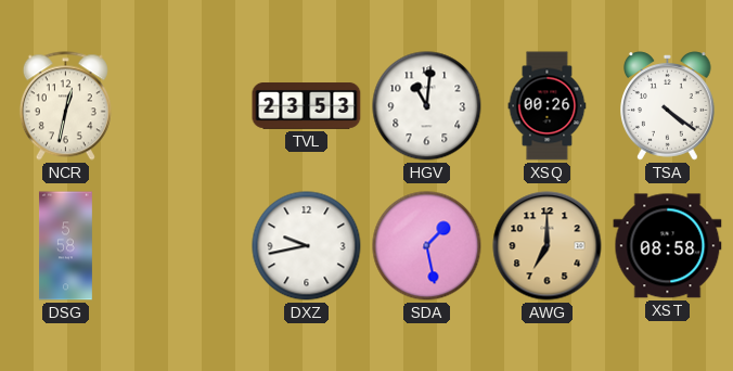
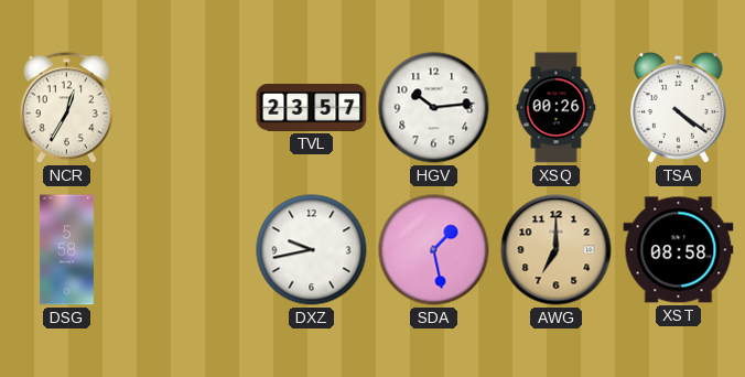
NCR: 12:32 -> 12:35
TVL: 23:53 -> 23:57
HGV: 11:01 -> 10:14
